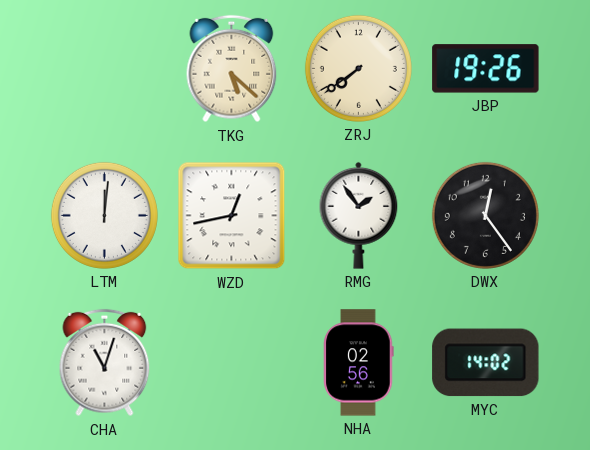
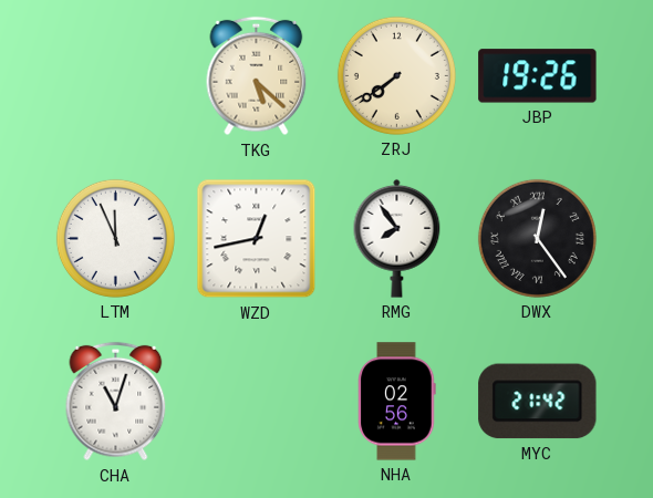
LTM: 12:01 -> 11:56
RMG: 1:54 -> 7:54
DWX numerals: Arabic -> Roman
MYC: 14:02 -> 21:42
